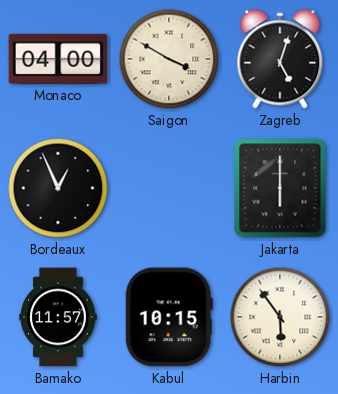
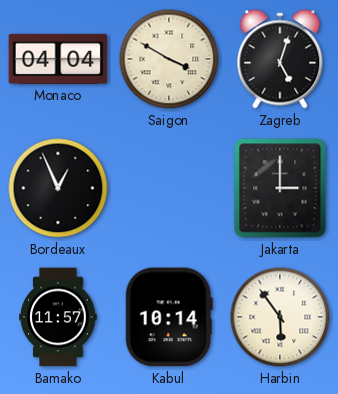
Monaco: 04:00 -> 04:04
Jakarta: 6:00 -> 3:00
Kabul: 10:15 -> 10:14
